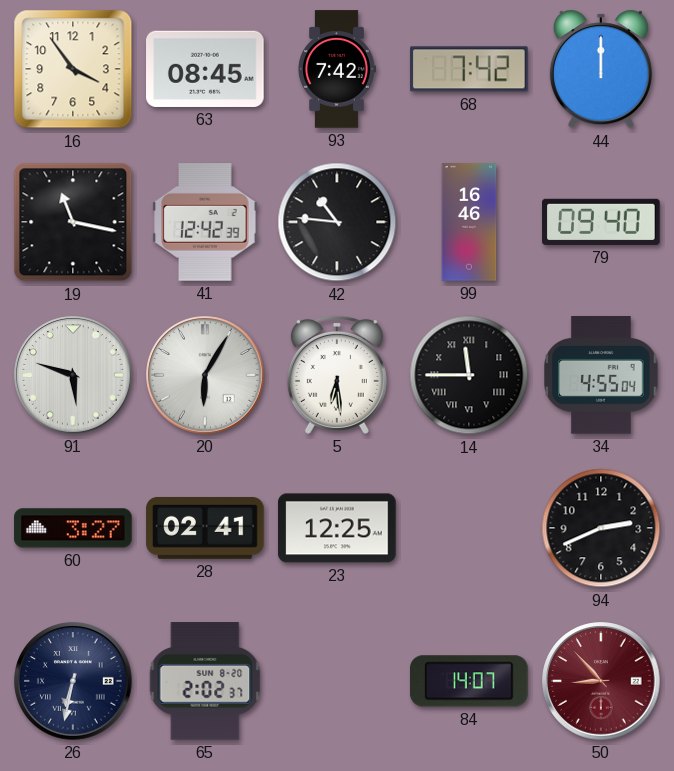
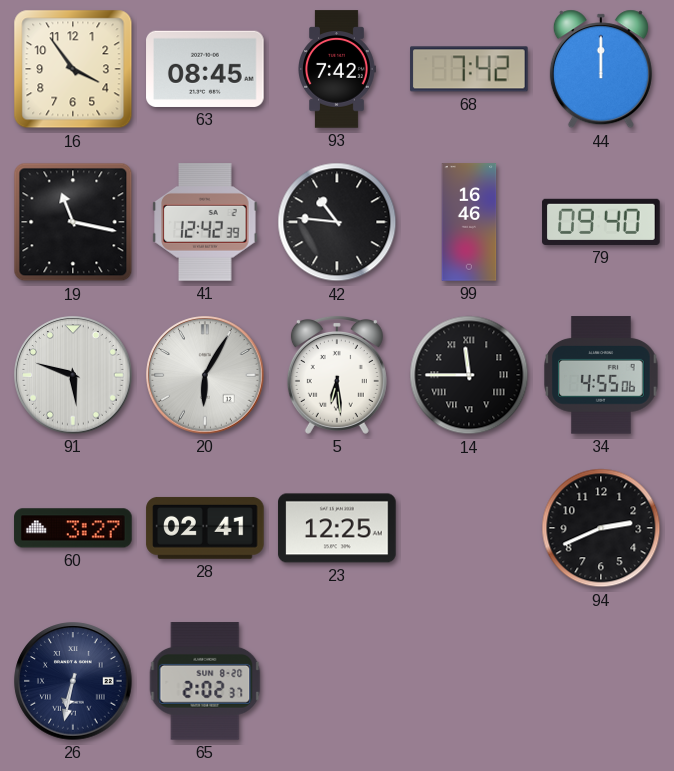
34: 4:55:04 -> 4:55:06
84: 14:07 -> none
50: 8:53 -> none
